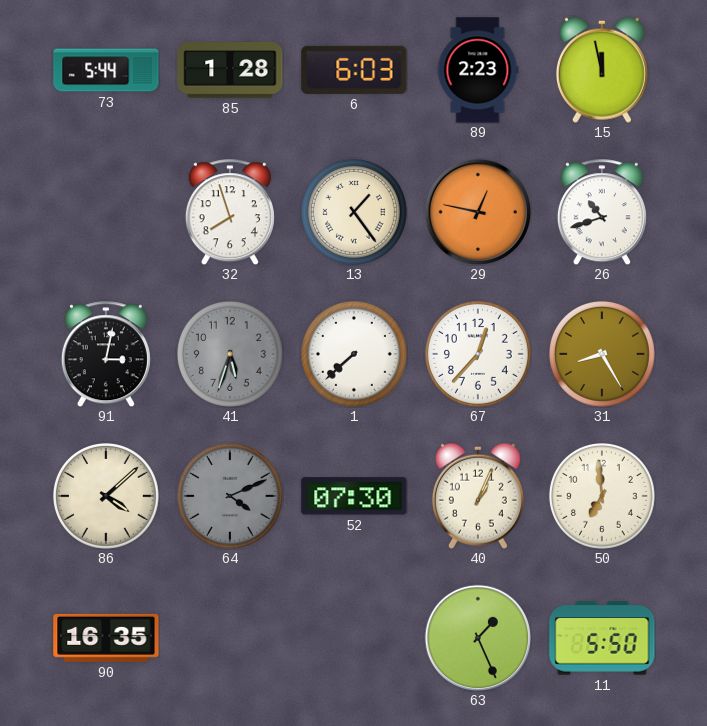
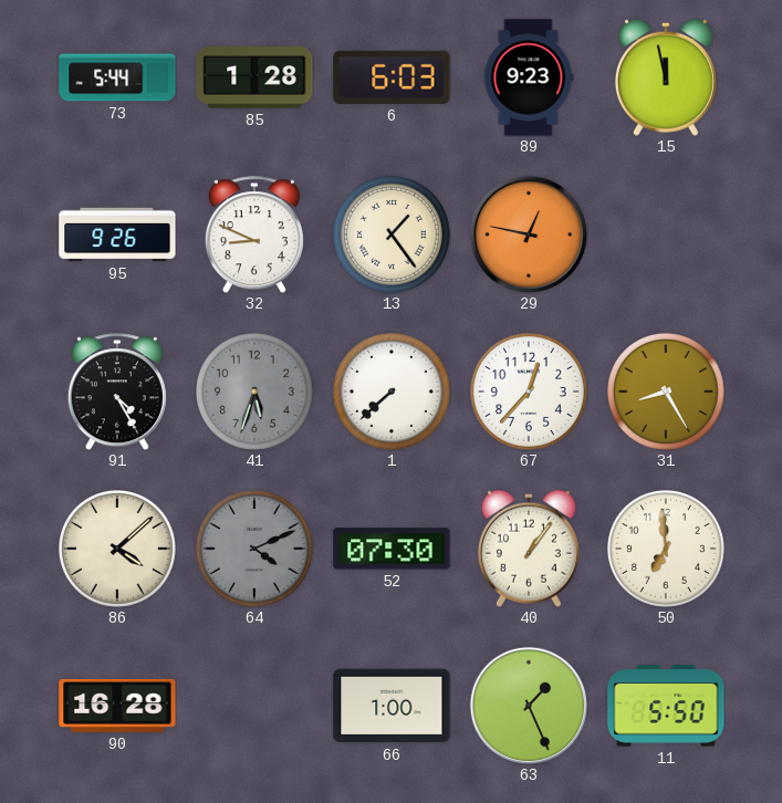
89: 2:23 -> 9:23
95: none -> 9:26
32: 7:57 -> 8:49
26: 10:42 -> none
91: 3:02 -> 4:25
40: 1:04 -> 1:06
90: 16:35 -> 16:28
66: none -> 1:00
